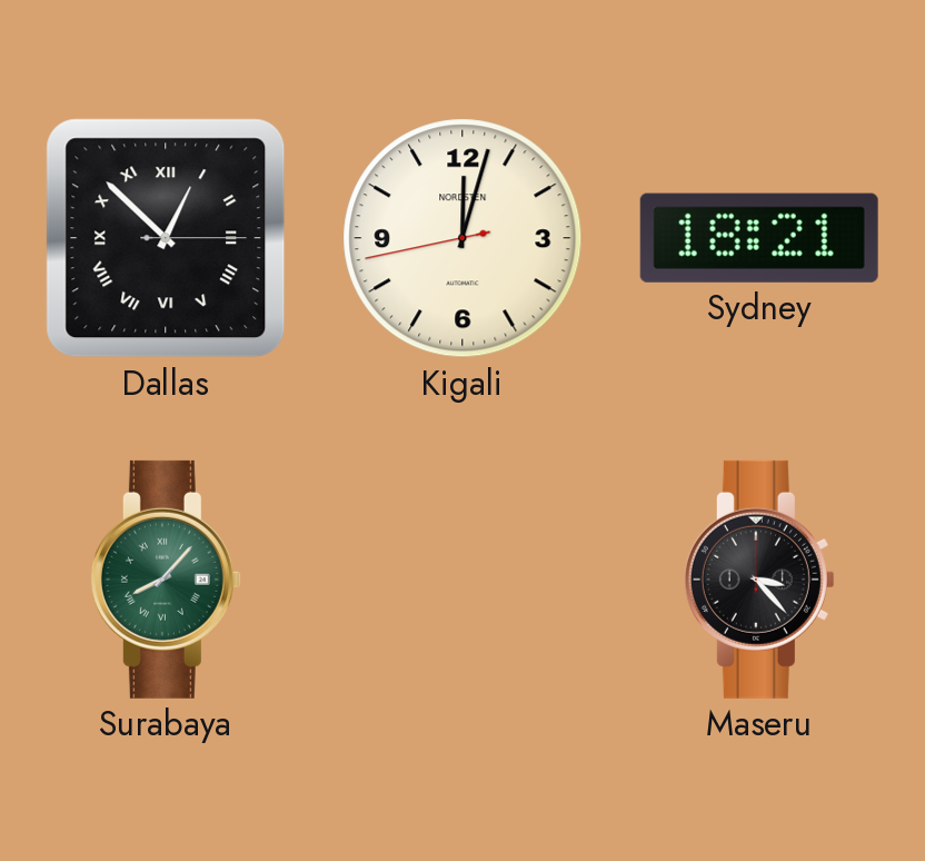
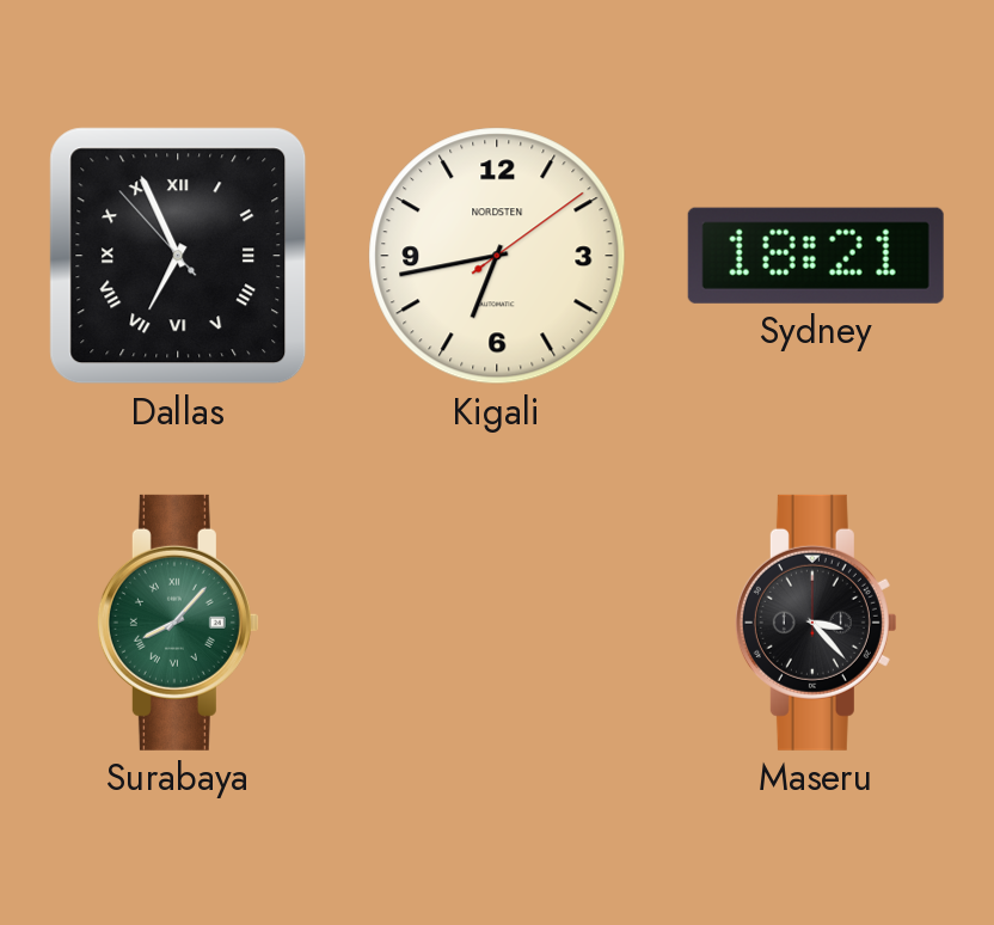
Dallas: 12:52 -> 6:55
Kigali: 12:02 -> 6:43
